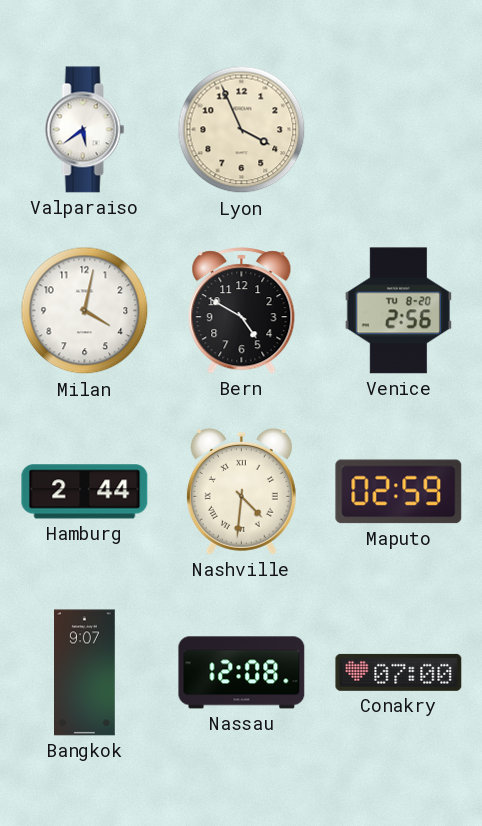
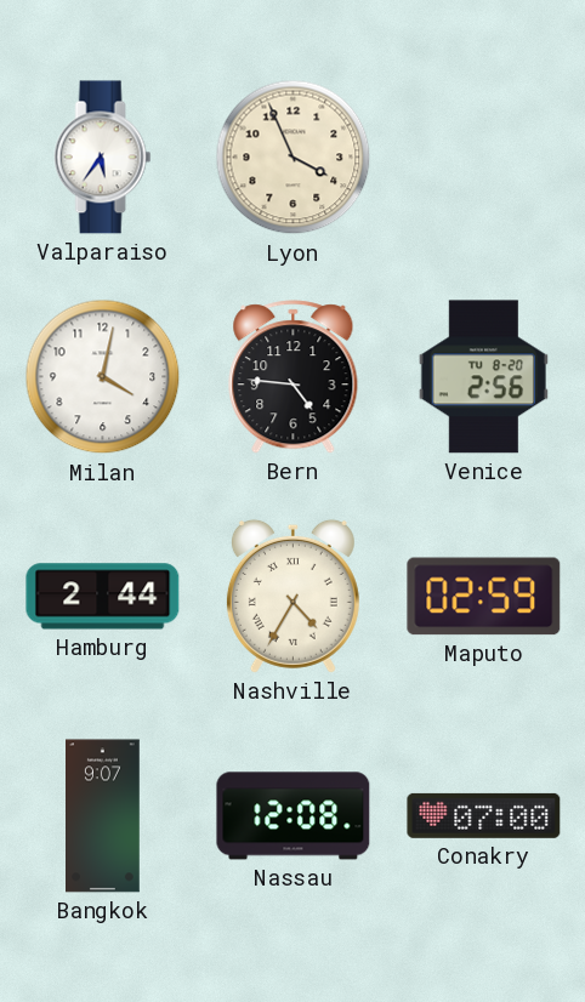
Valparaiso: 5:39 -> 5:36
Bern: 4:50 -> 4:46
Nashville: 4:31 -> 4:35
